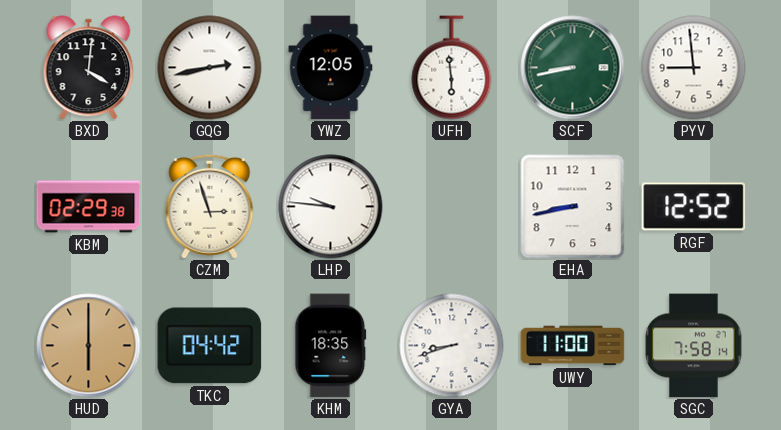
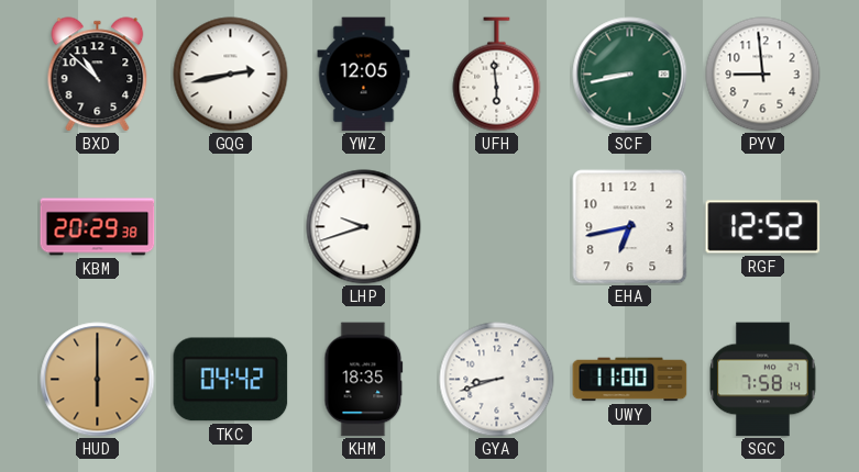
BXD: 4:01 -> 10:52
KBM: 02:29 -> 20:29
CZM: 2:57 -> none
LHP: 9:46 -> 9:42
EHA: 8:43 -> 6:43
